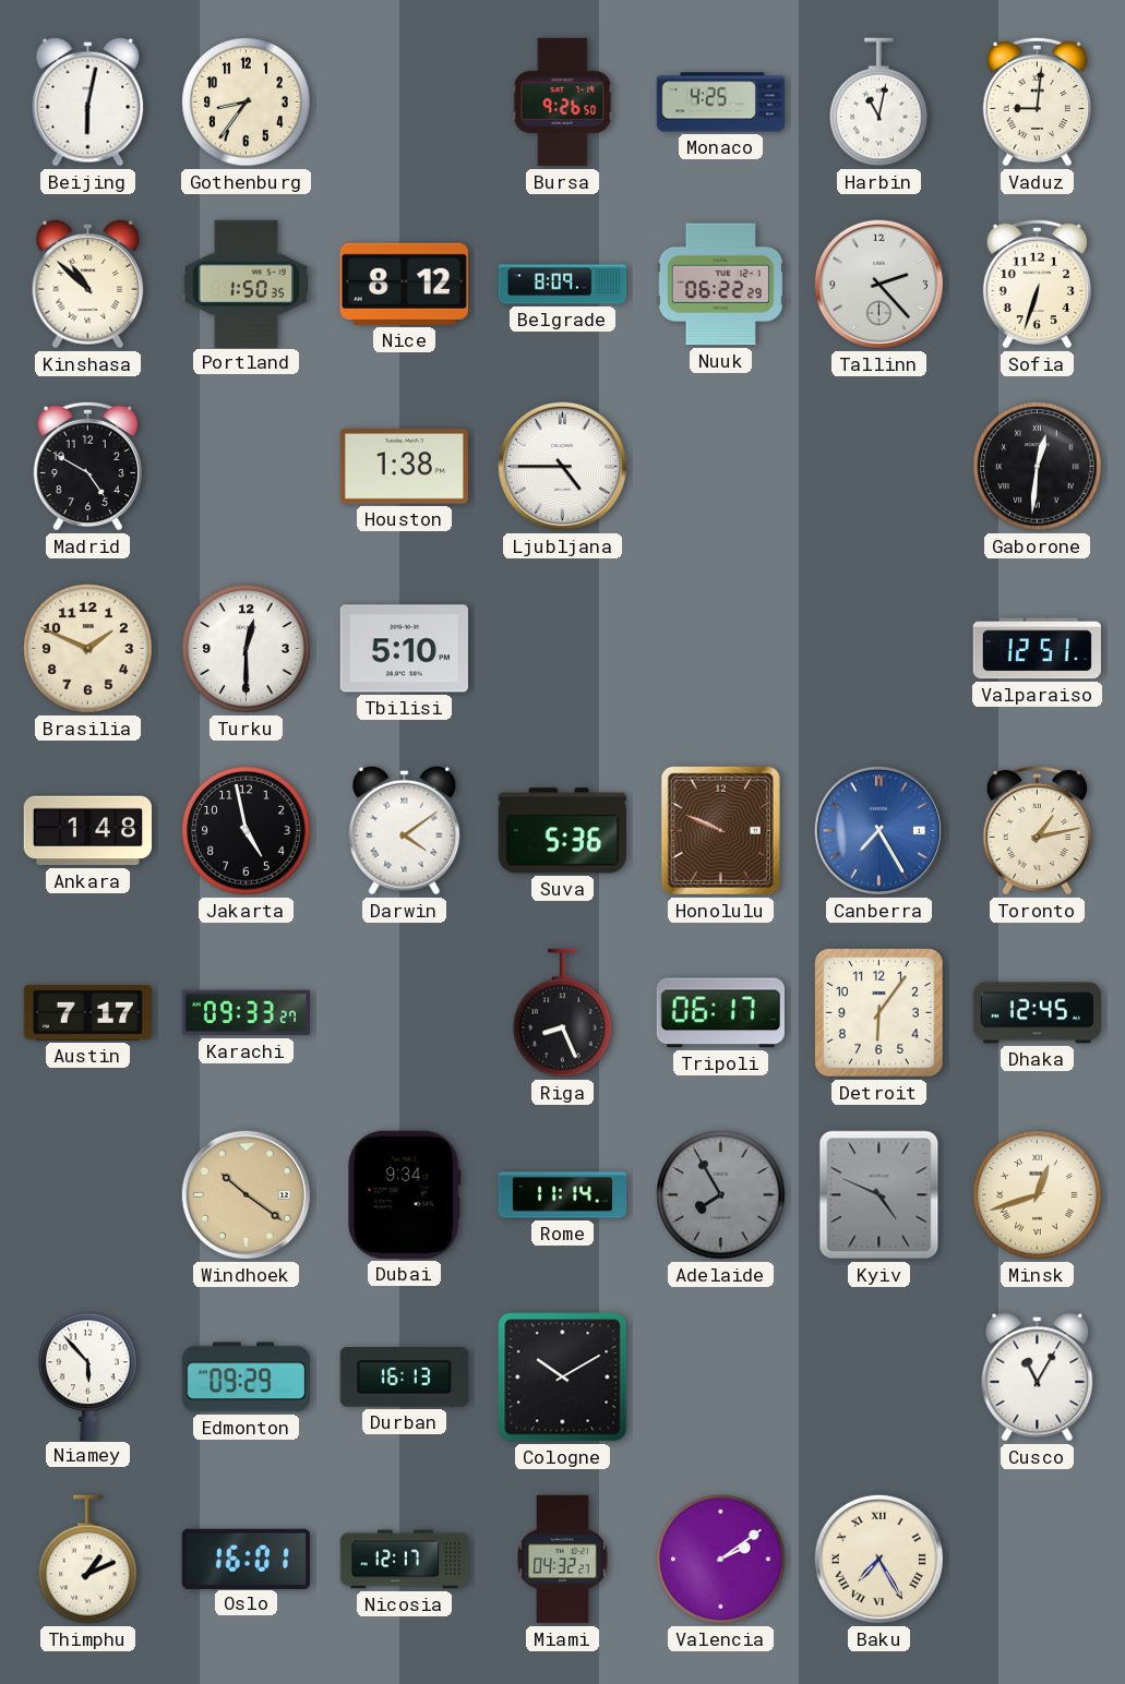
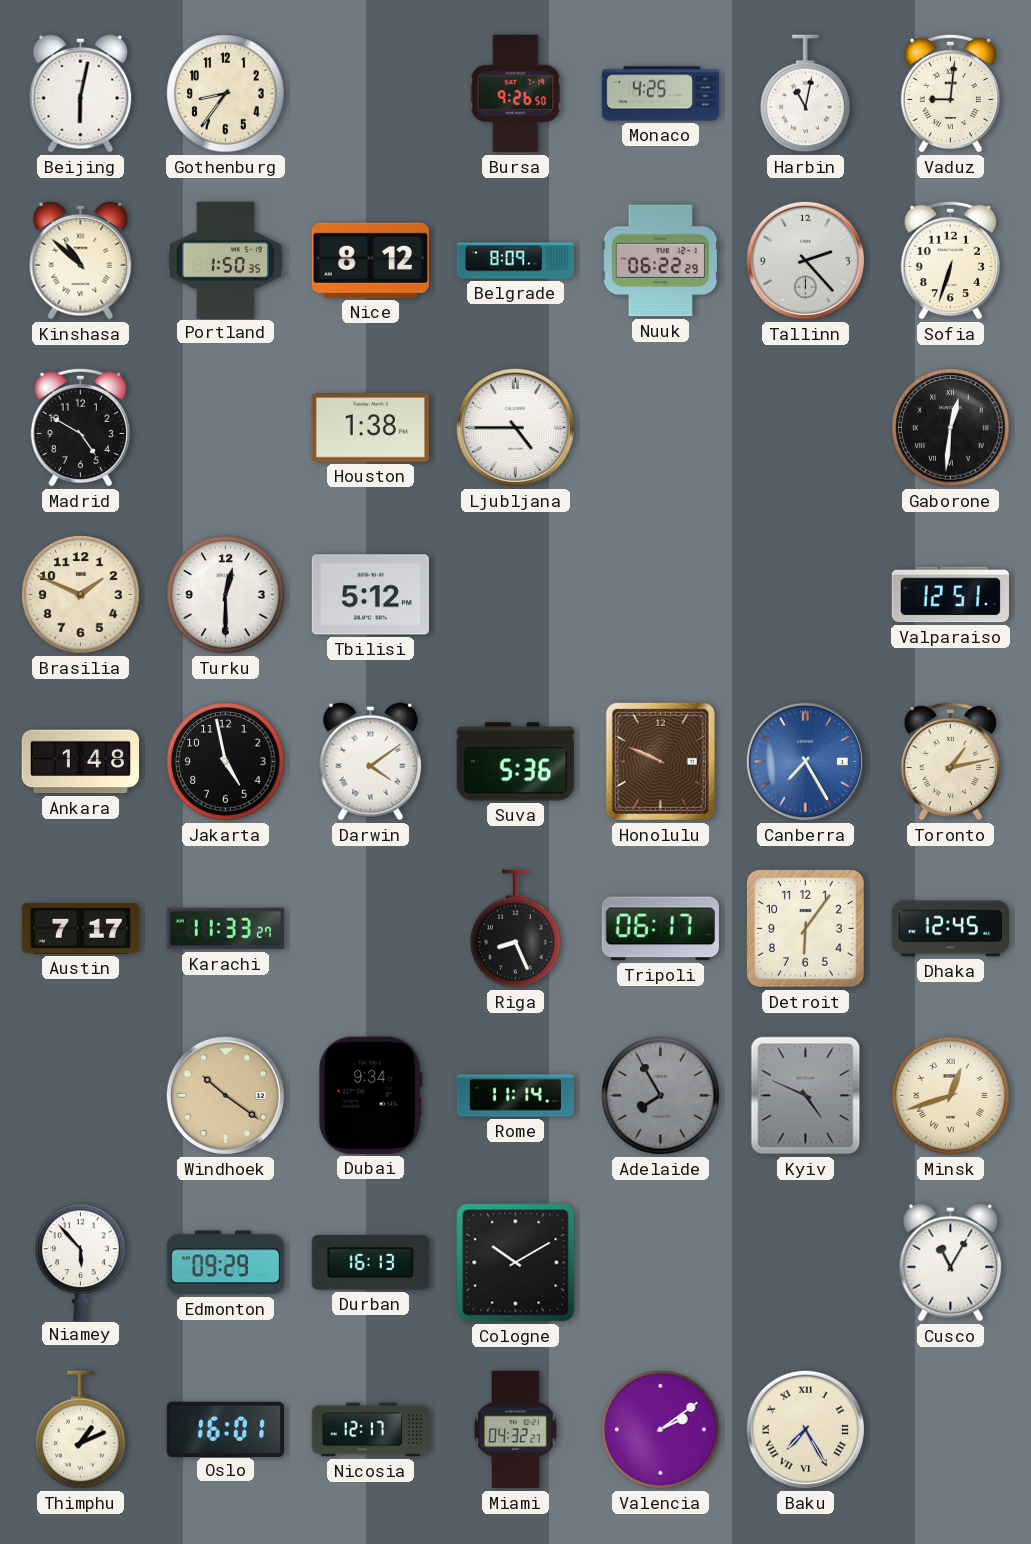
Tbilisi: 5:10 -> 5:12
Karachi: 09:33 -> 11:33
